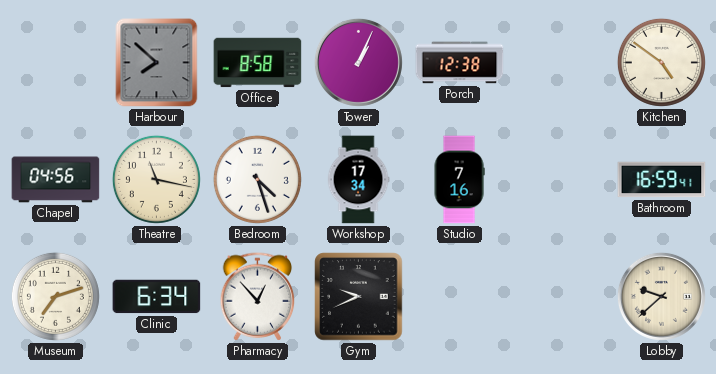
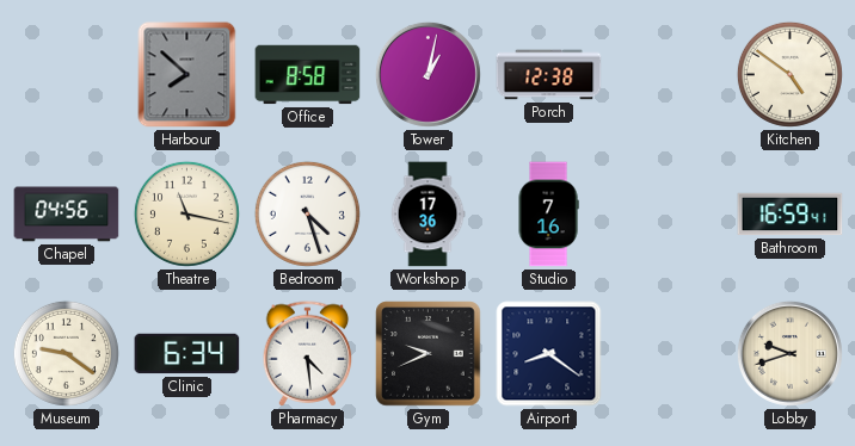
Tower: 1:04 -> 1:02
Workshop: 17:34 -> 17:36
Museum: 7:12 -> 9:21
Pharmacy: 12:53 -> 4:29
Airport: none -> 8:21
Lobby: 9:38 -> 9:42
